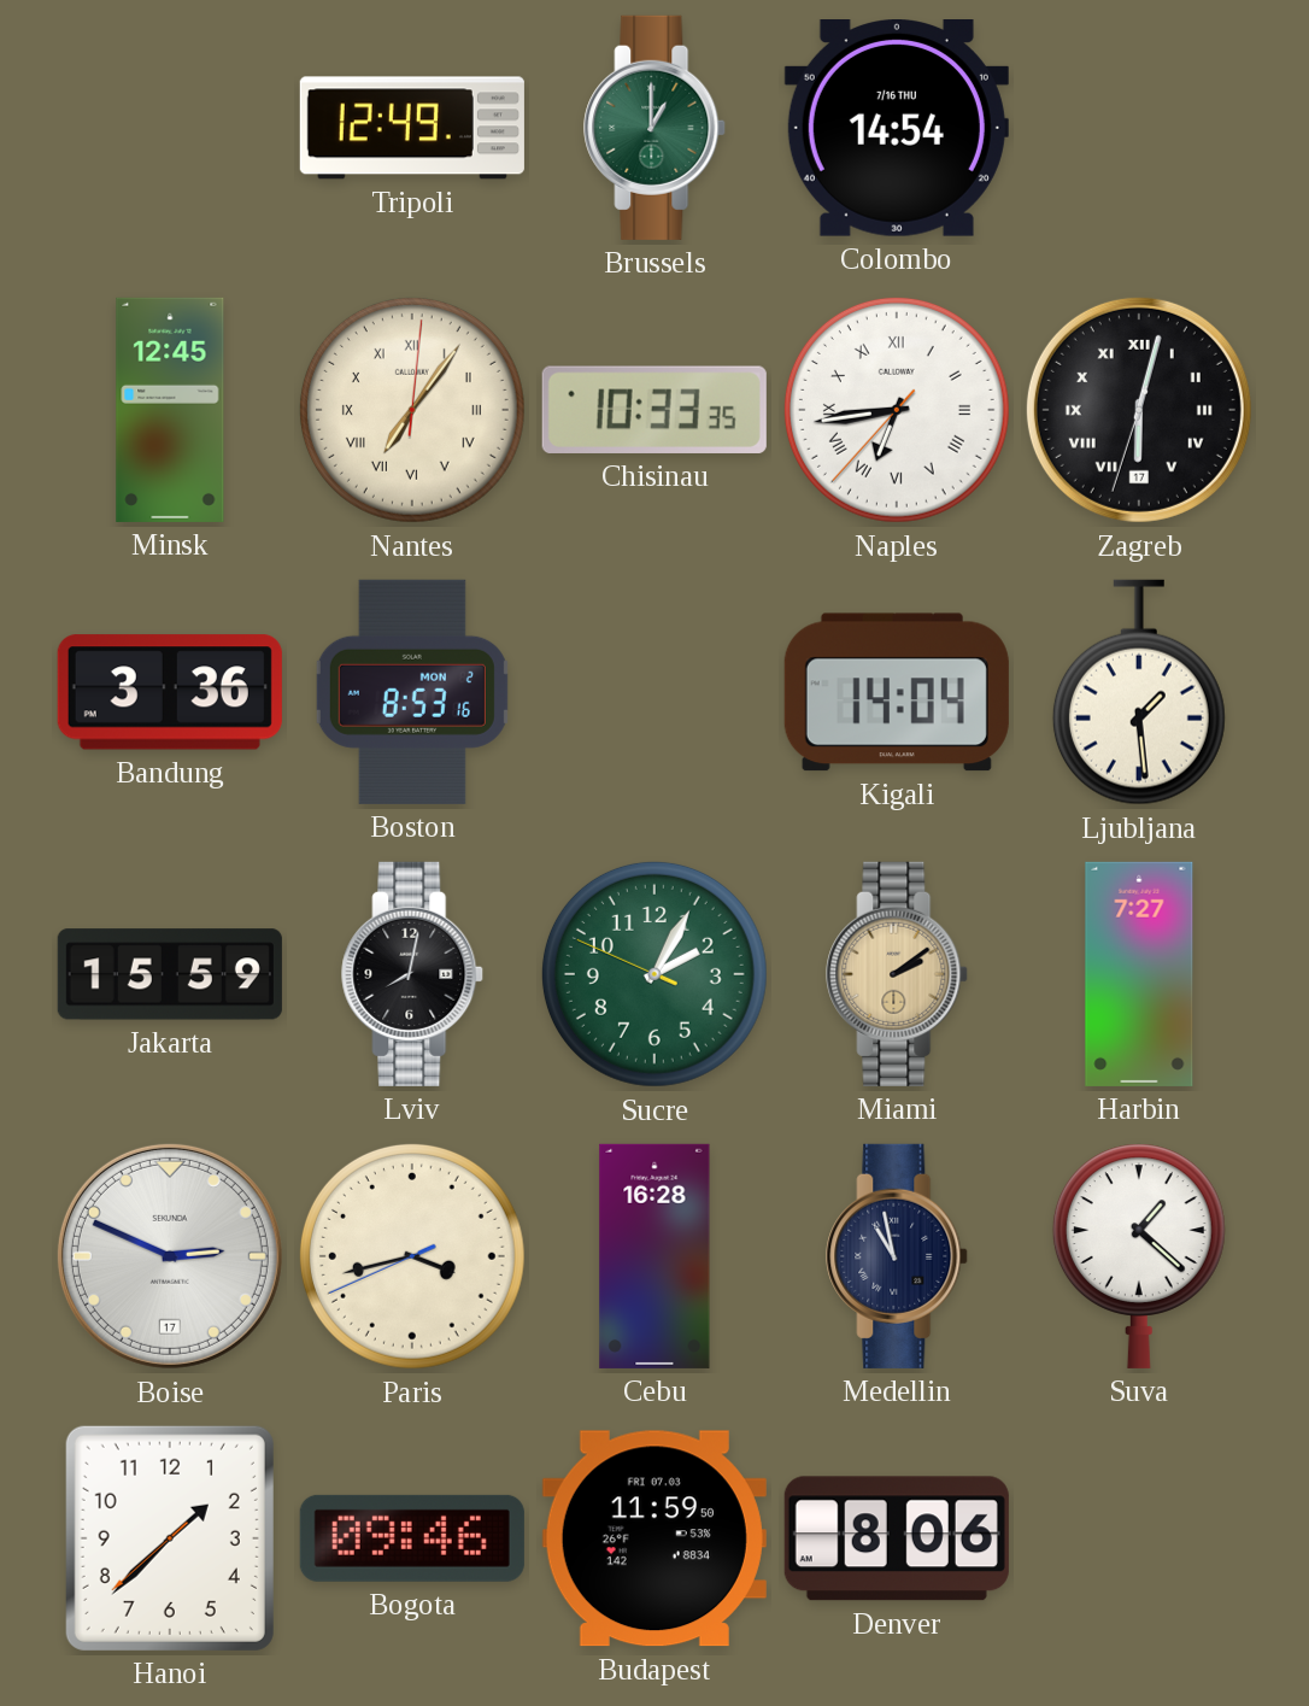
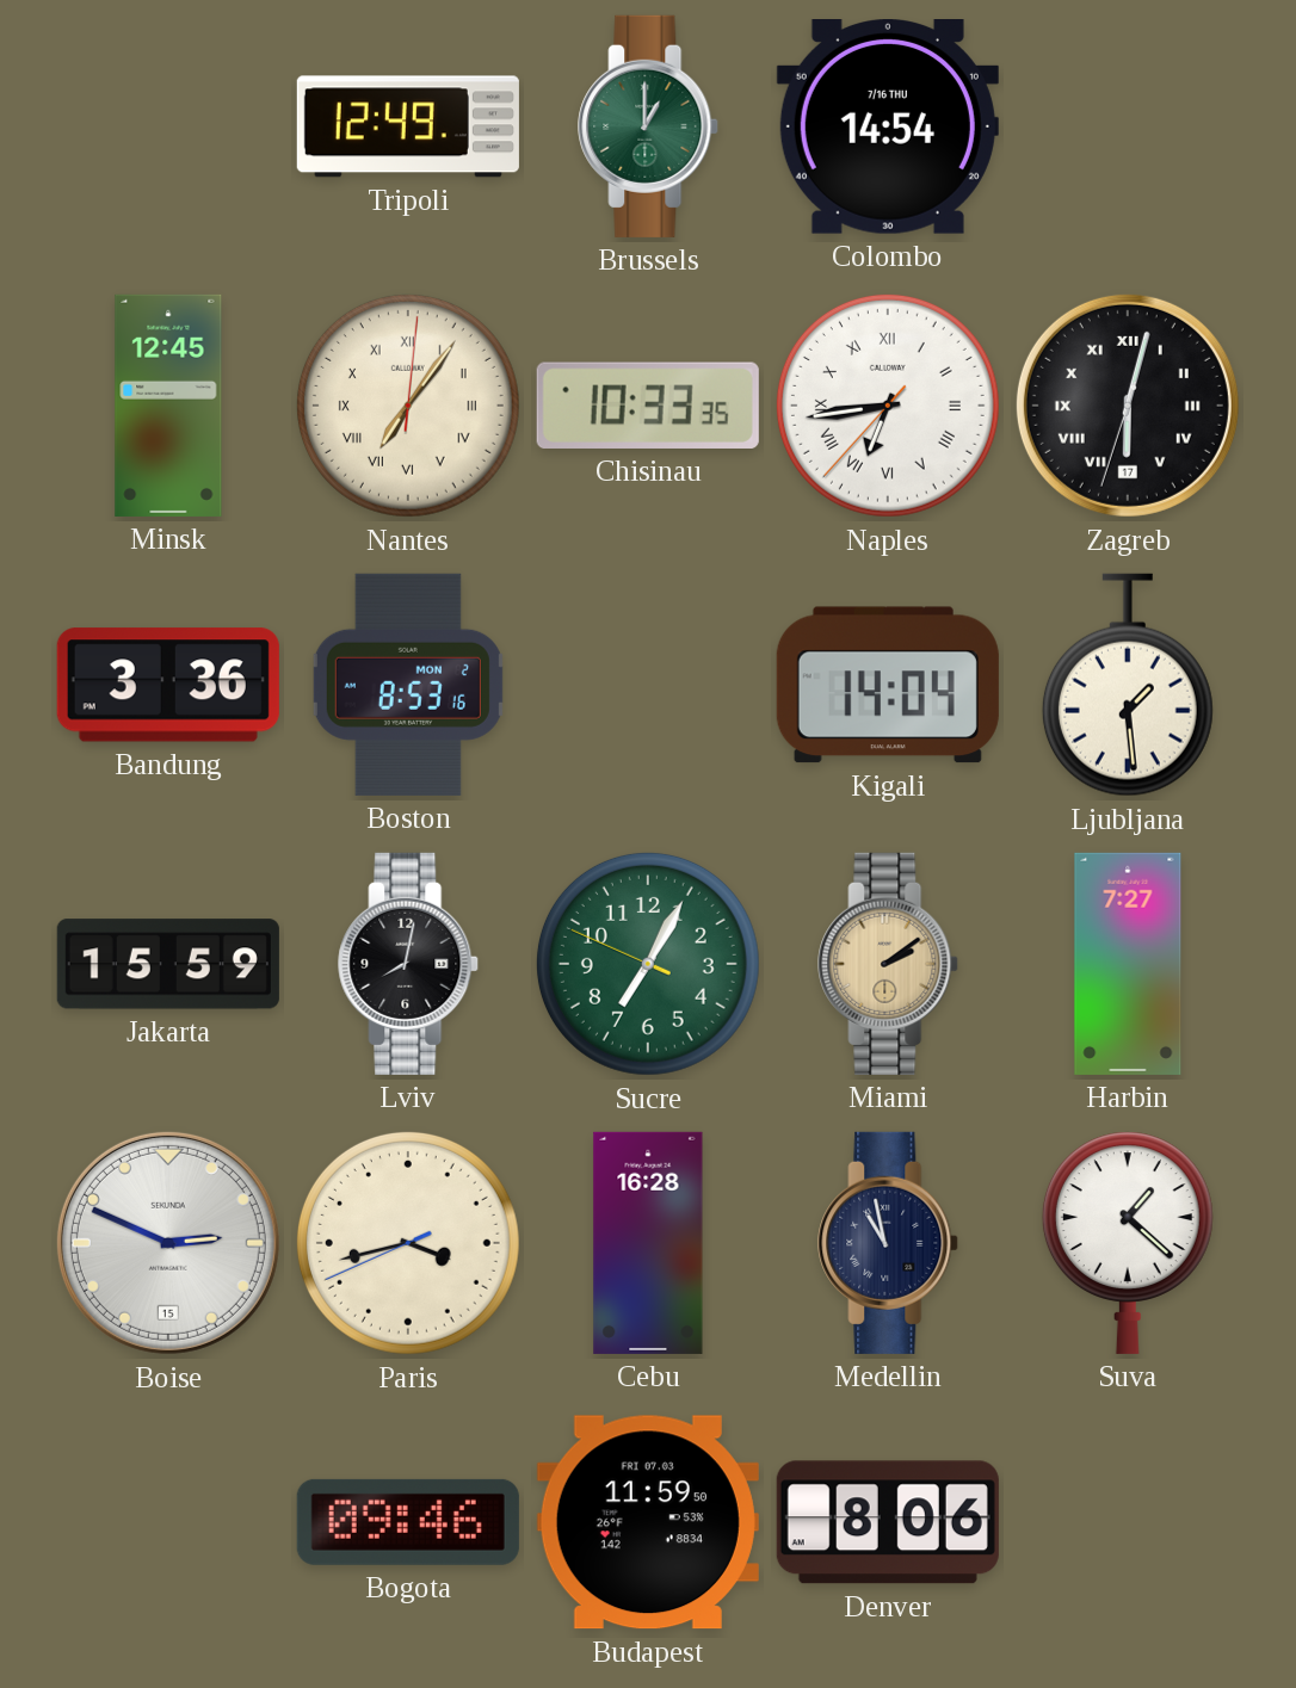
Sucre: 2:04 -> 7:04
Boise date: 17 -> 15
Hanoi: 1:37 -> none
